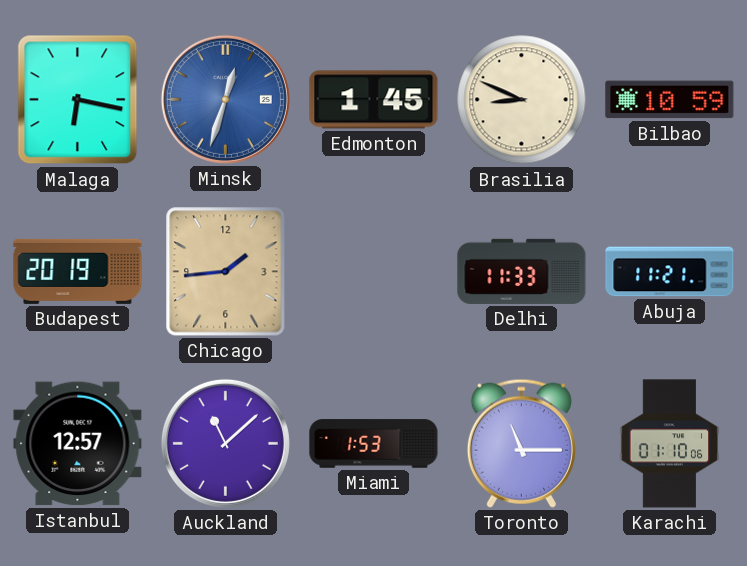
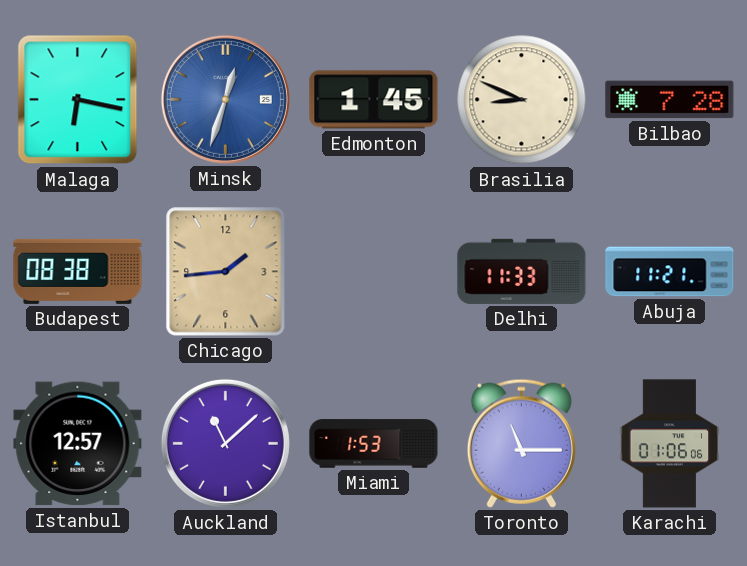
Bilbao: 10:59 -> 7:28
Budapest: 20:19 -> 08:38
Karachi: 01:10 -> 01:06
